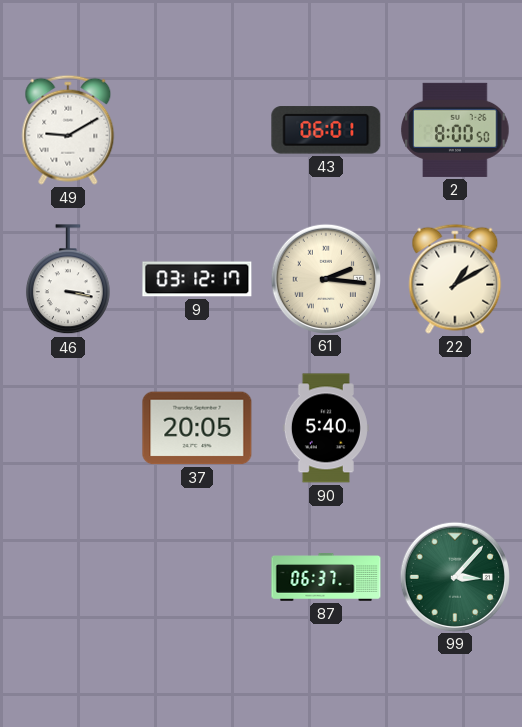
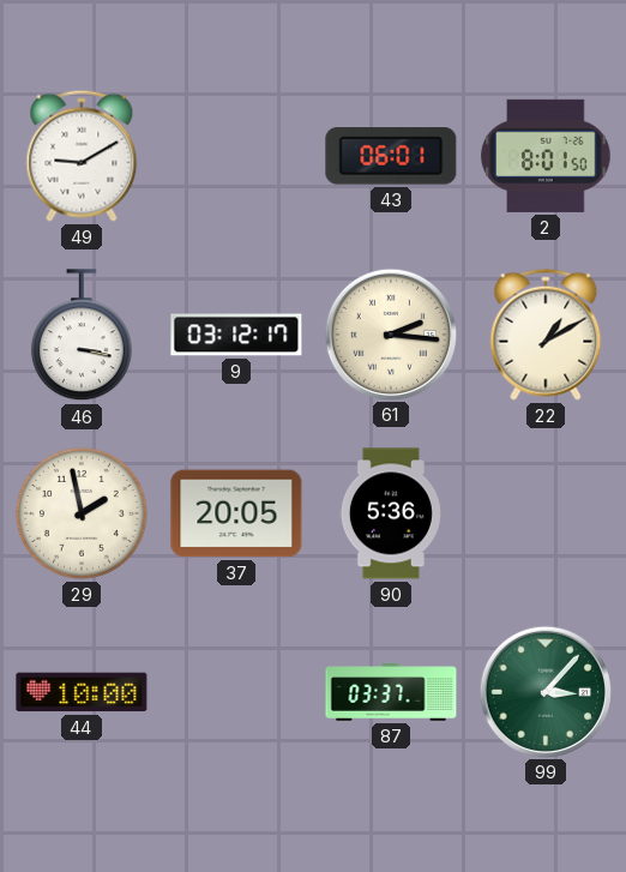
2: 8:00 -> 8:01
29: none -> 1:58
90: 5:40 -> 5:36
44: none -> 10:00
87: 06:37 -> 03:37
